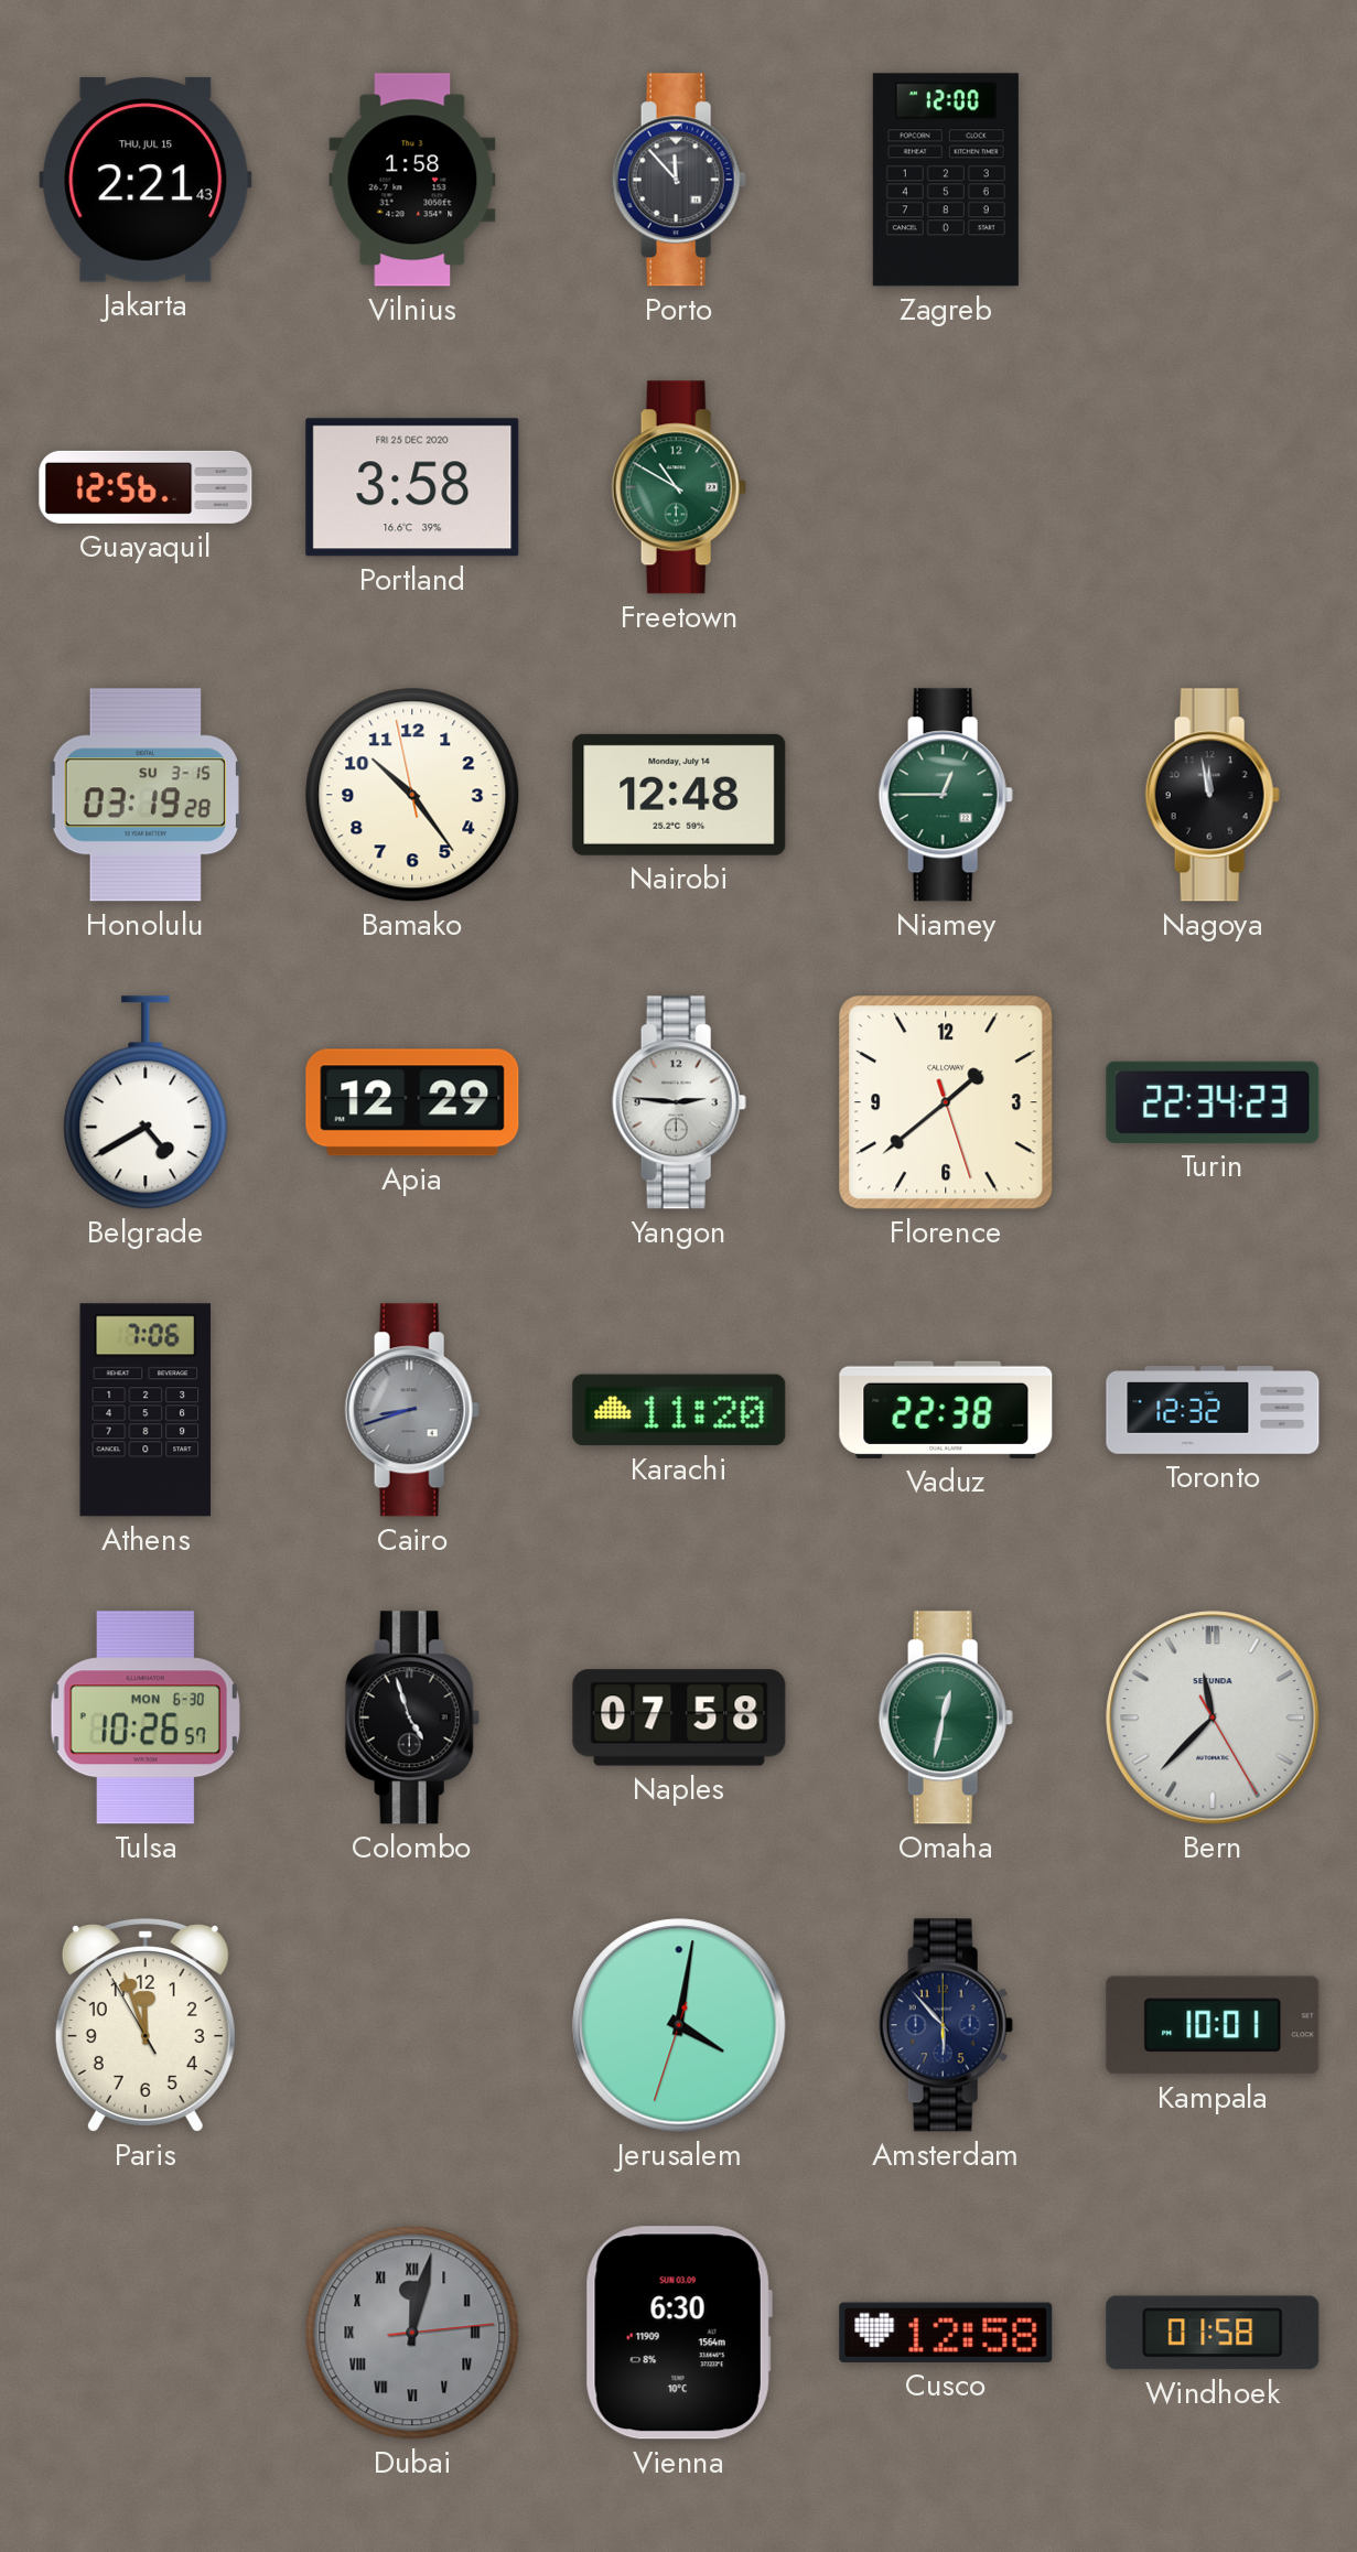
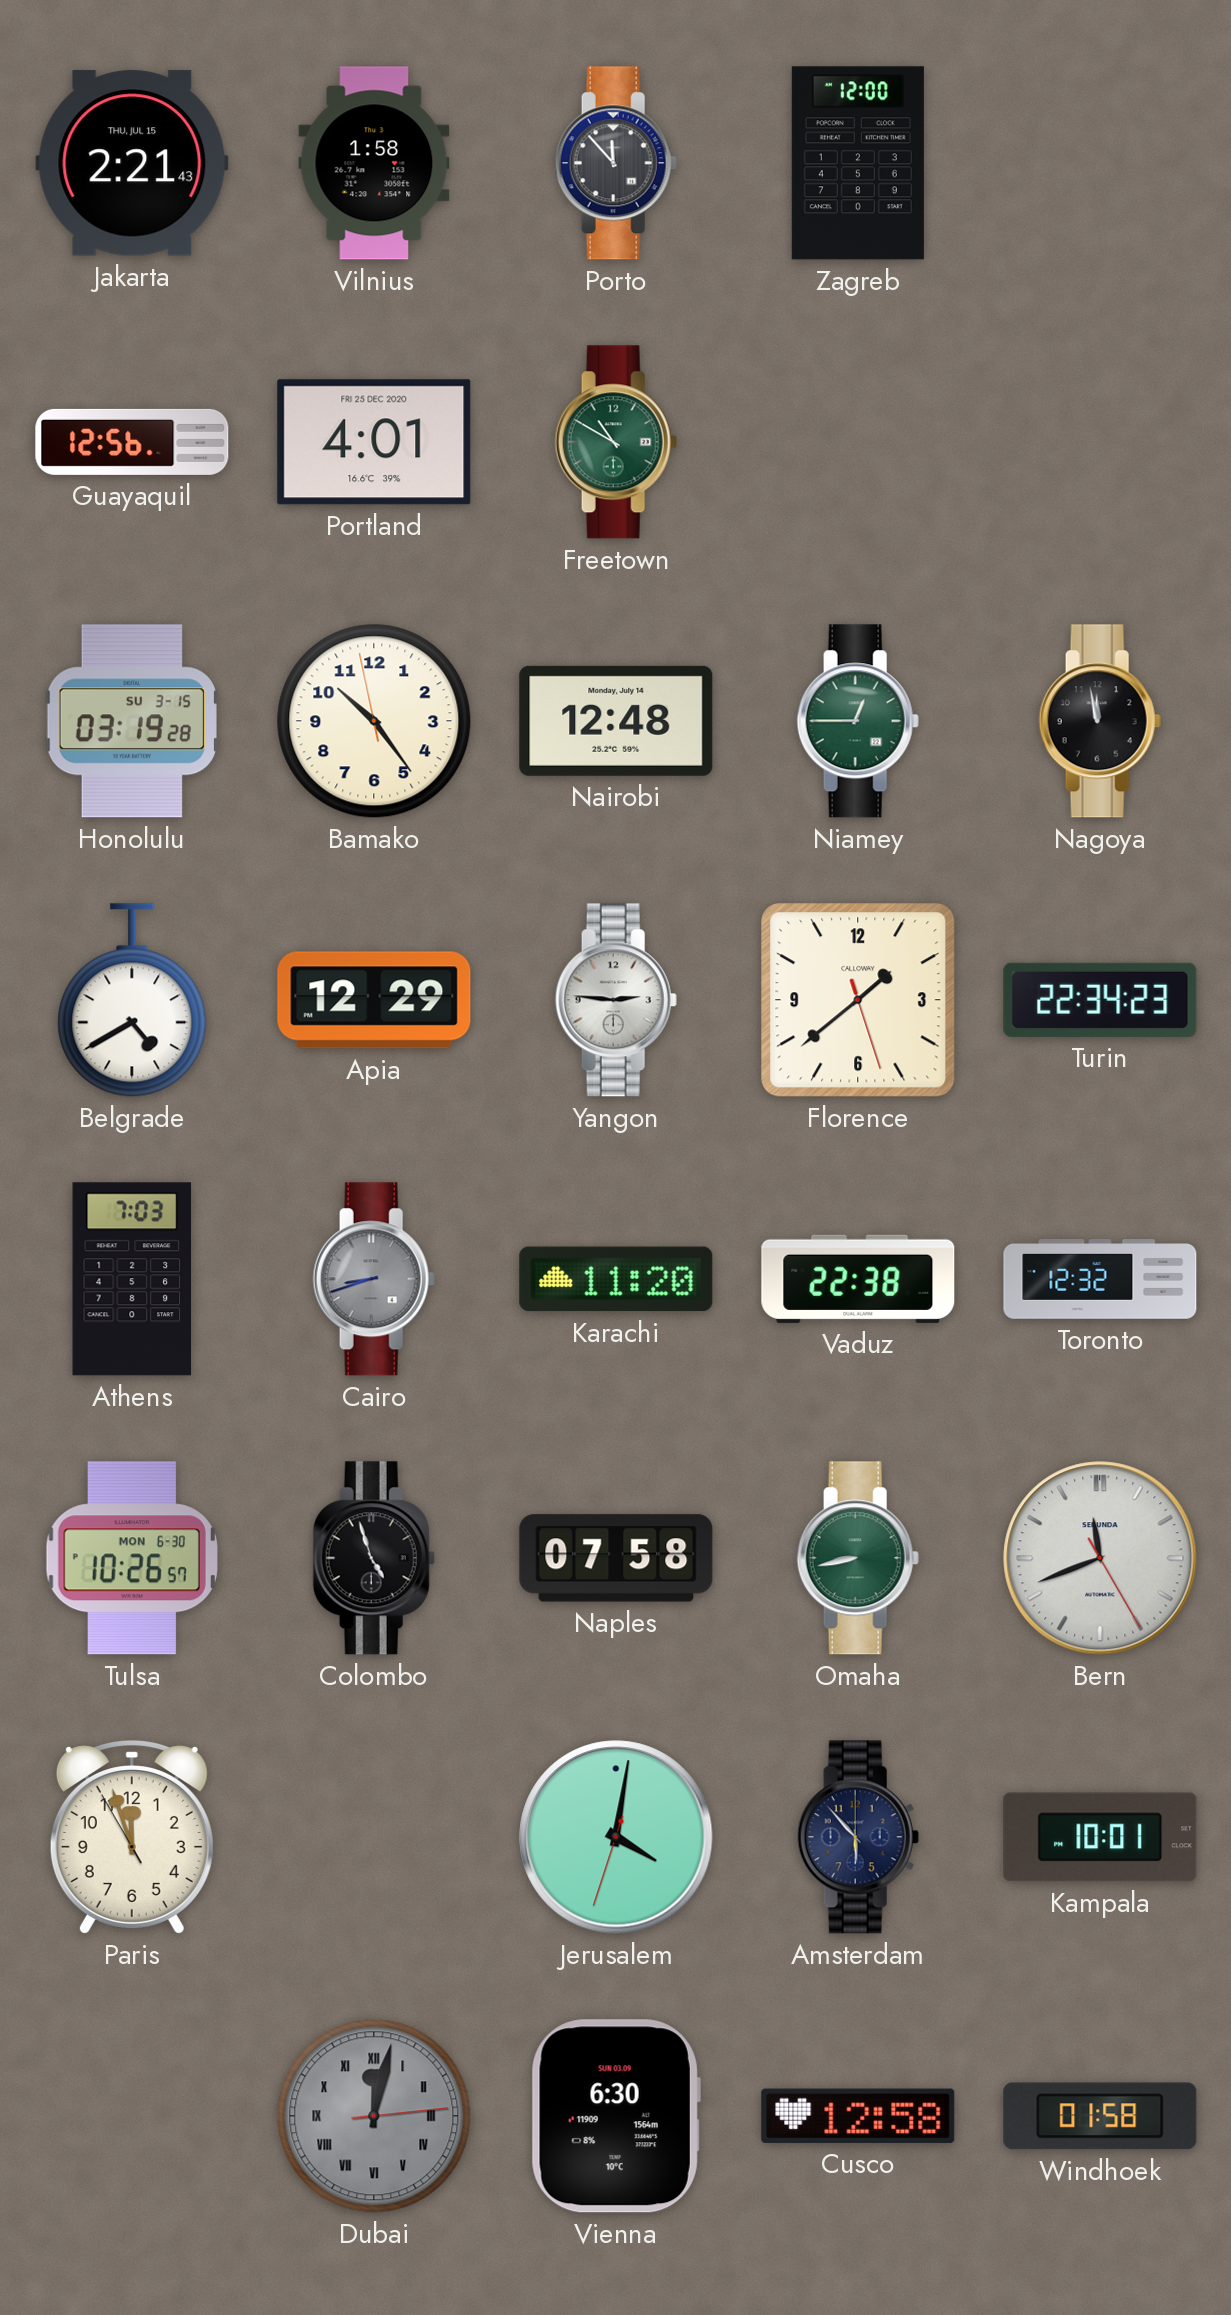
Portland: 3:58 -> 4:01
Athens: 7:06 -> 7:03
Omaha: 12:32 -> 8:43
Bern: 11:37 -> 11:41
